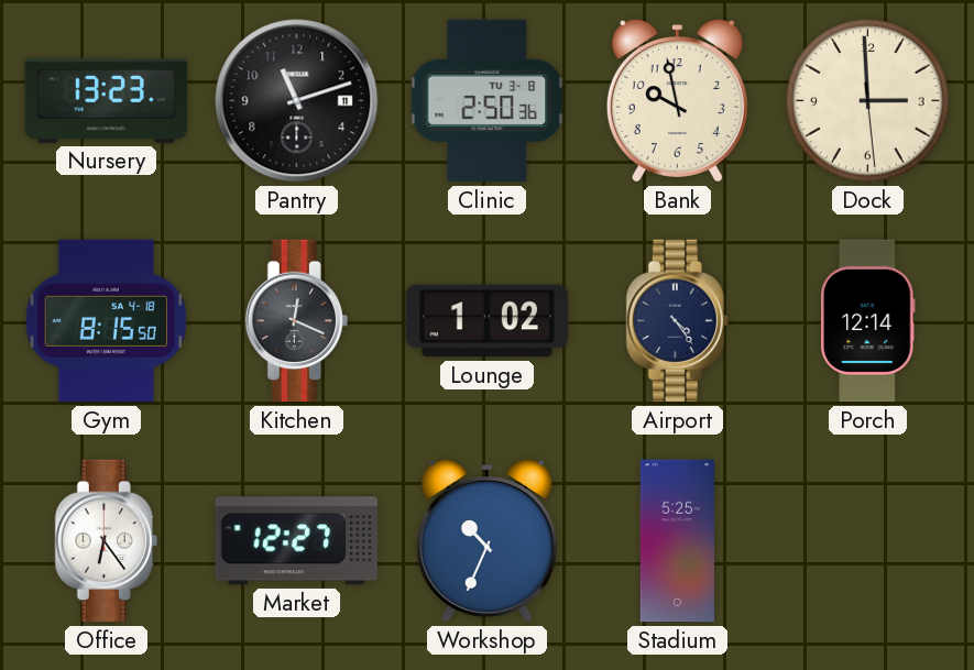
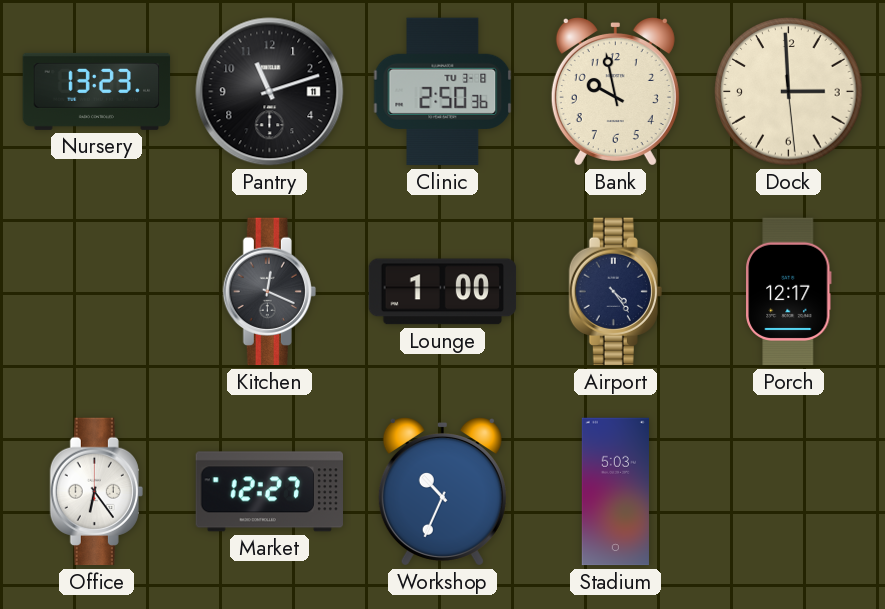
Gym: 8:15 -> none
Lounge: 1:02 -> 1:00
Porch: 12:14 -> 12:17
Stadium: 5:25 -> 5:03
